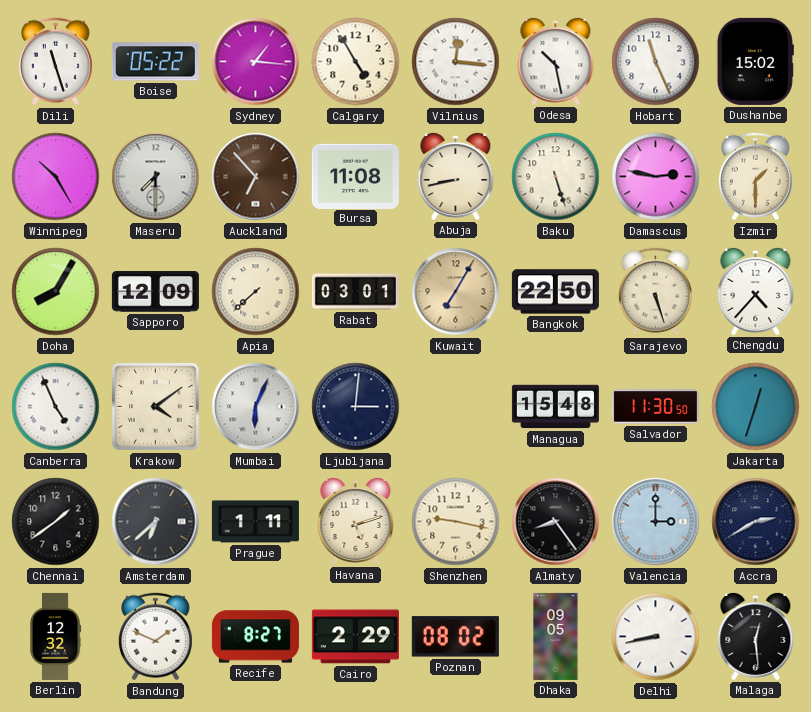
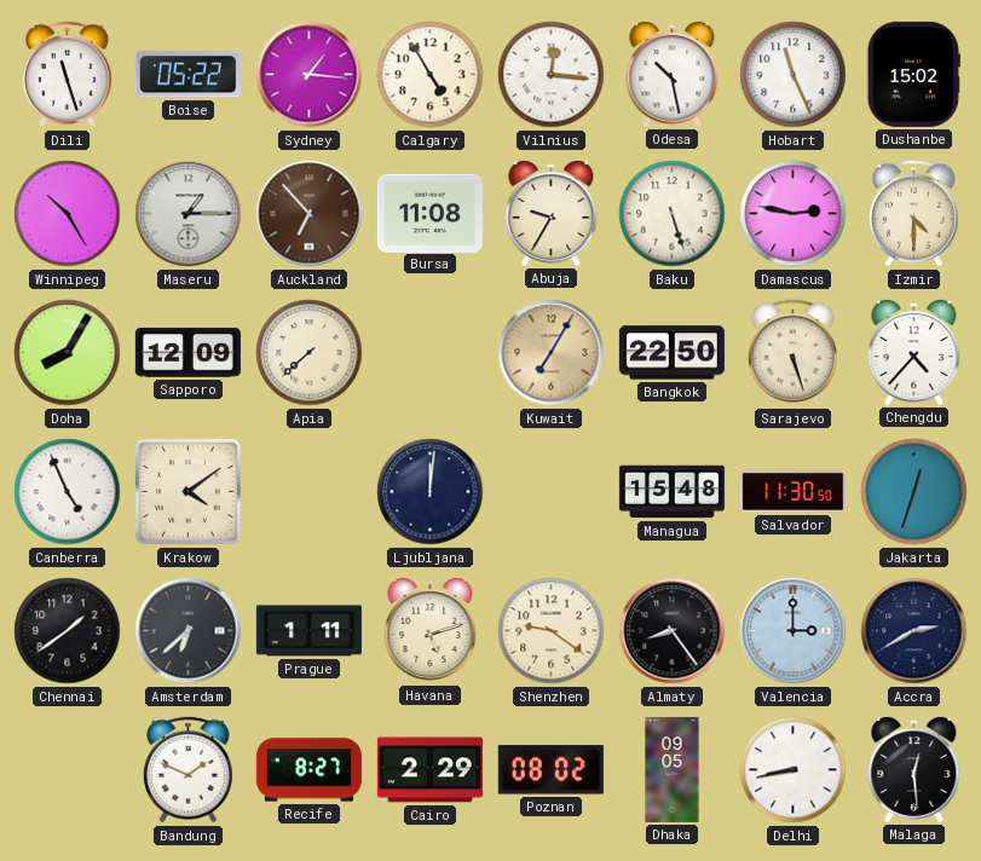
Maseru: 7:30 -> 1:15
Abuja: 8:43 -> 9:35
Izmir: 1:30 -> 4:30
Rabat: 03:01 -> none
Mumbai: 6:04 -> none
Ljubljana: 3:01 -> 12:01
Shenzhen: 9:17 -> 9:21
Berlin: 12:32 -> none
